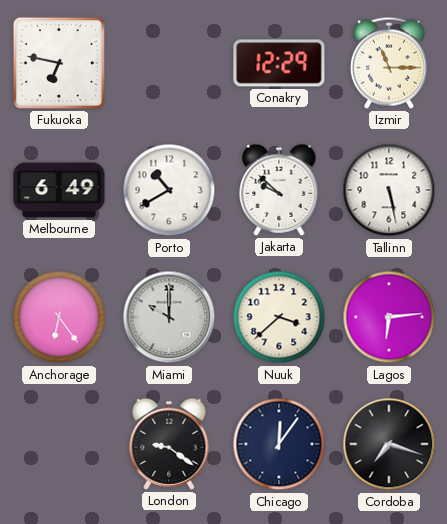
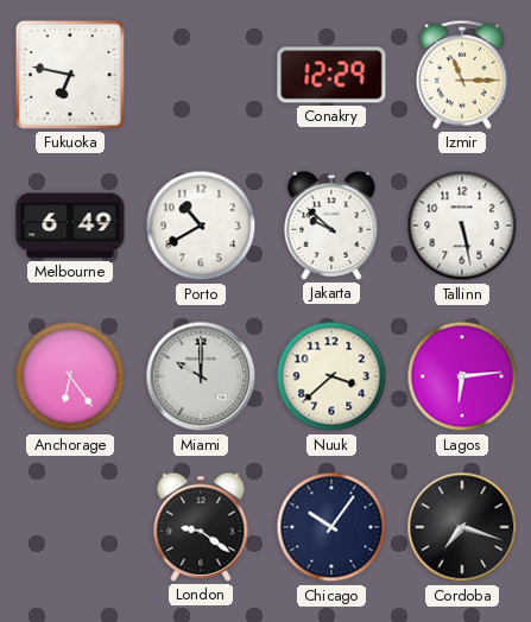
Chicago: 12:06 -> 10:06
